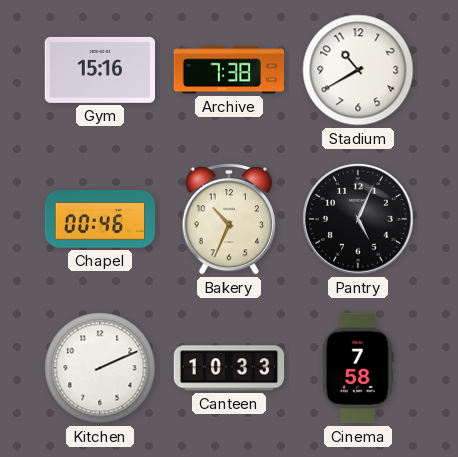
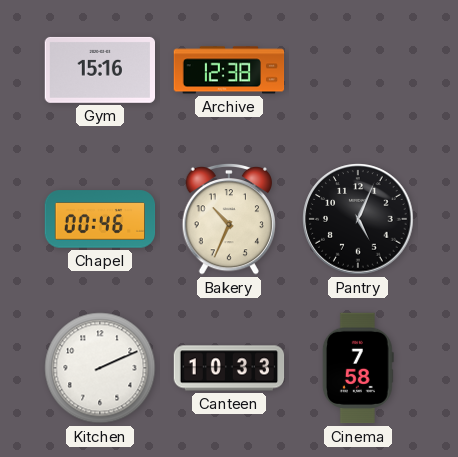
Archive: 7:38 -> 12:38
Stadium: 10:40 -> none
